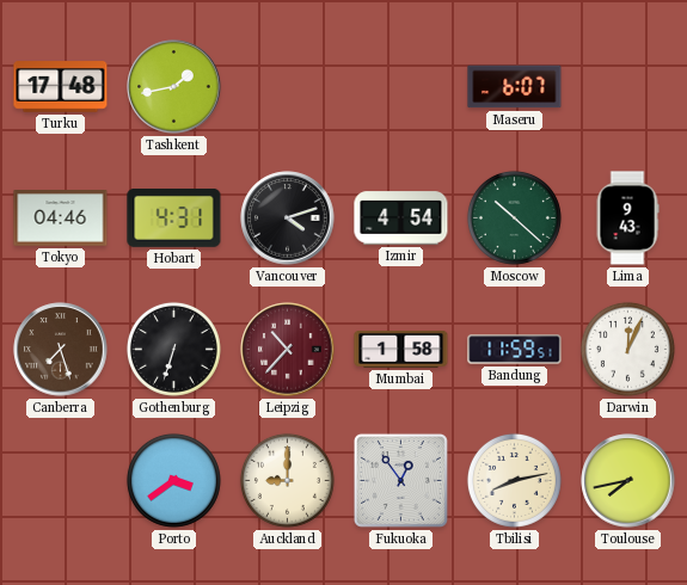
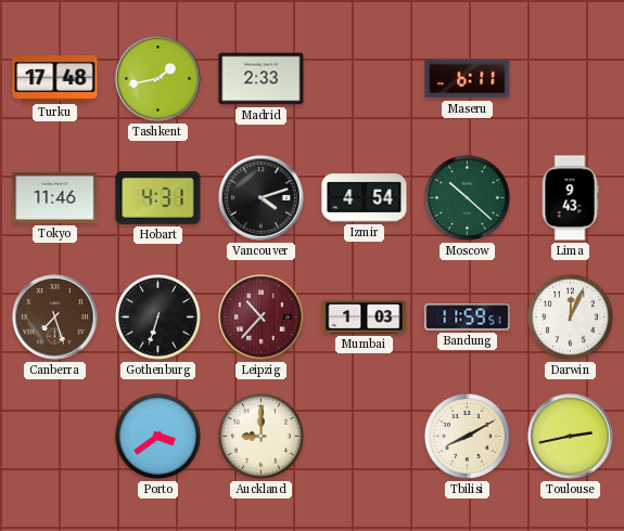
Madrid: none -> 2:33
Maseru: 6:07 -> 6:11
Tokyo: 04:46 -> 11:46
Mumbai: 1:58 -> 1:03
Fukuoka: 12:54 -> none
Tbilisi: 8:13 -> 8:10
Toulouse: 7:43 -> 2:43
